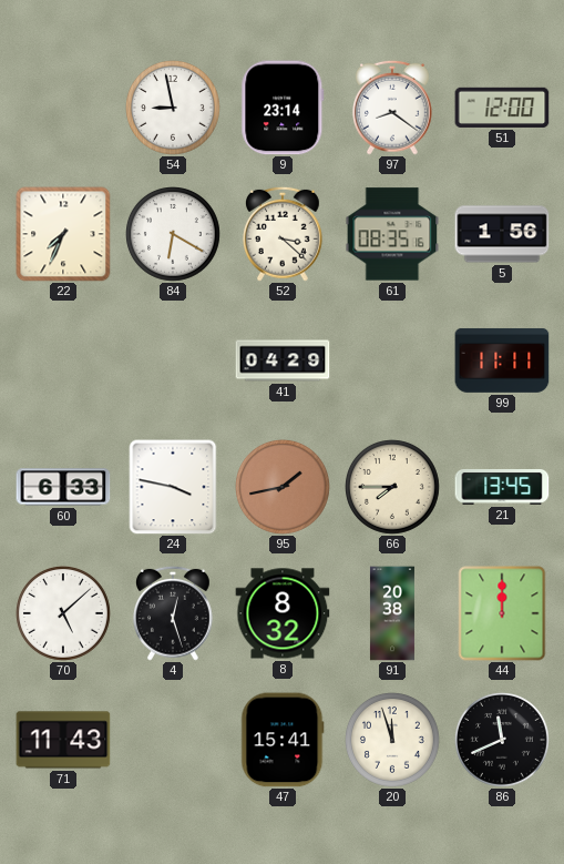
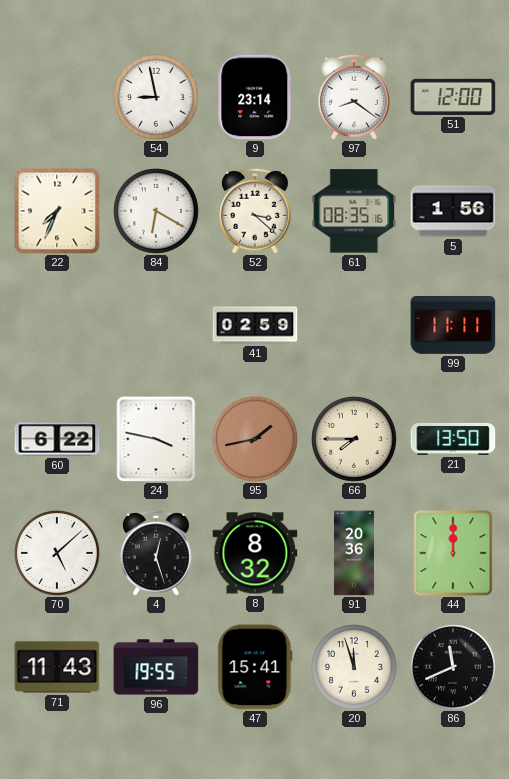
41: 04:29 -> 02:59
60: 6:33 -> 6:22
21: 13:45 -> 13:50
91: 20:38 -> 20:36
96: none -> 19:55
